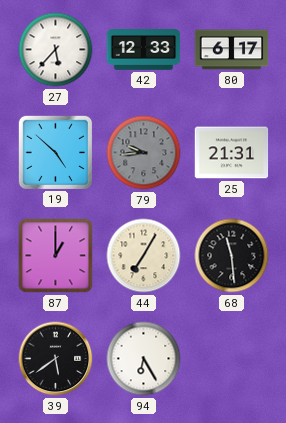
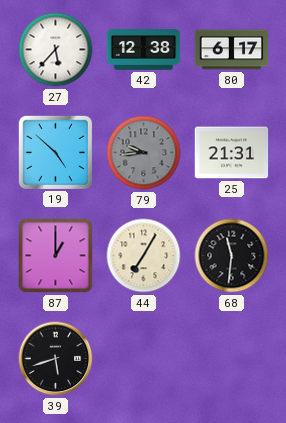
42: 12:33 -> 12:38
68: 11:29 -> 11:31
39: 5:39 -> 5:42
94: 6:25 -> none
